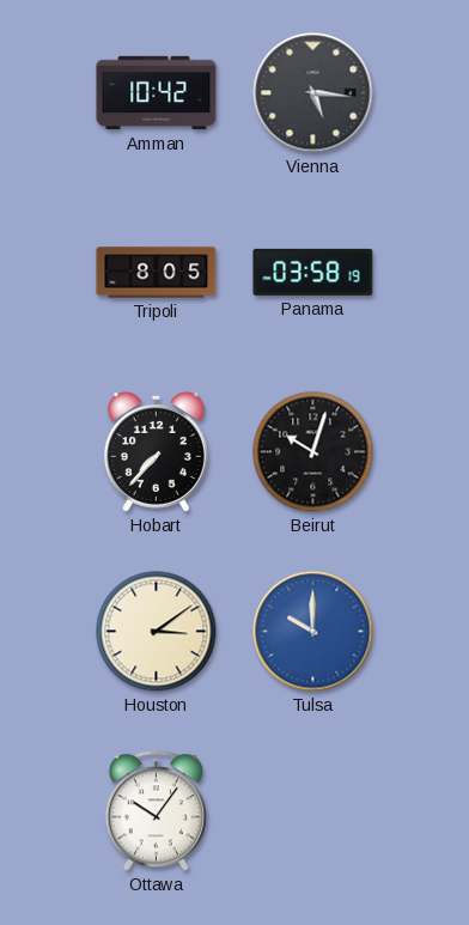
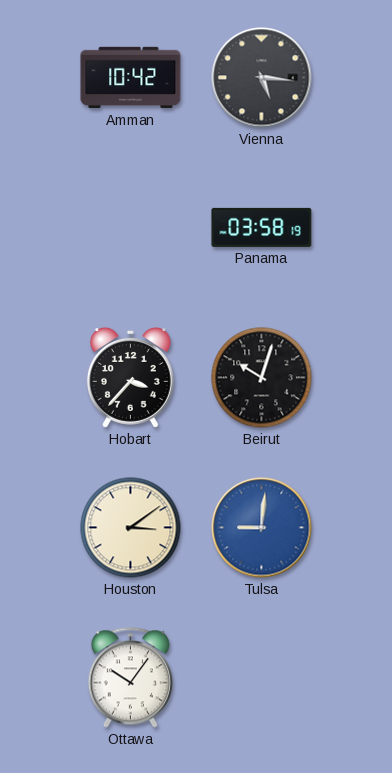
Tripoli: 8:05 -> none
Hobart: 7:37 -> 3:37
Tulsa: 10:00 -> 9:01
